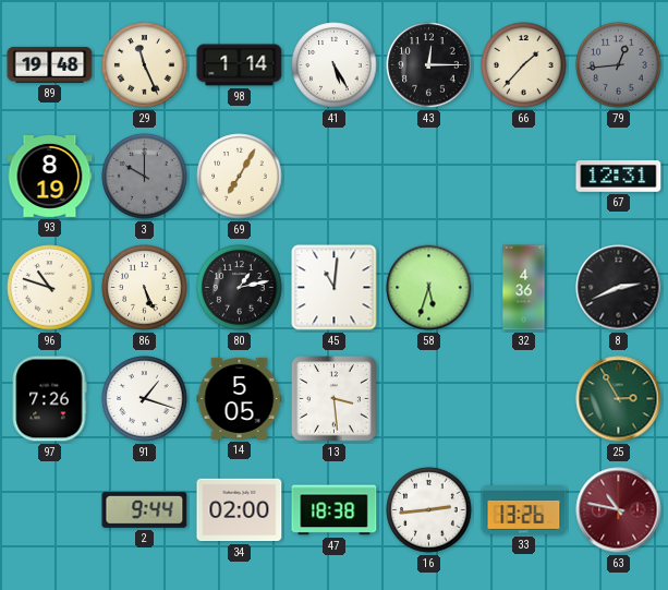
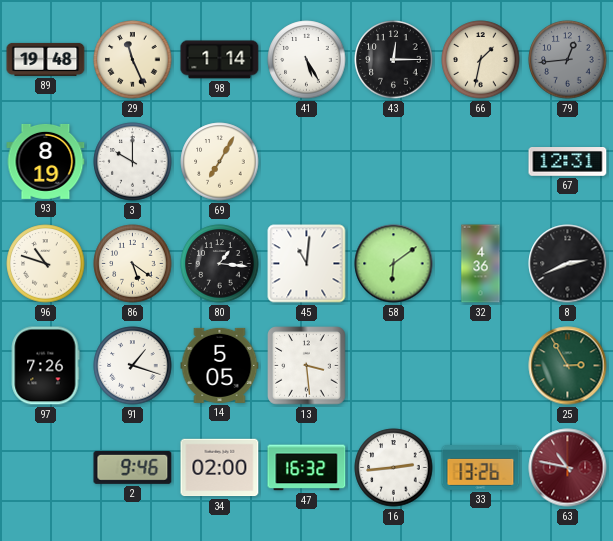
66: 1:37 -> 1:32
3 dial: grey -> white
86: 5:26 -> 5:21
80: 1:13 -> 1:16
58: 5:33 -> 6:09
2: 9:44 -> 9:46
47: 18:38 -> 16:32
